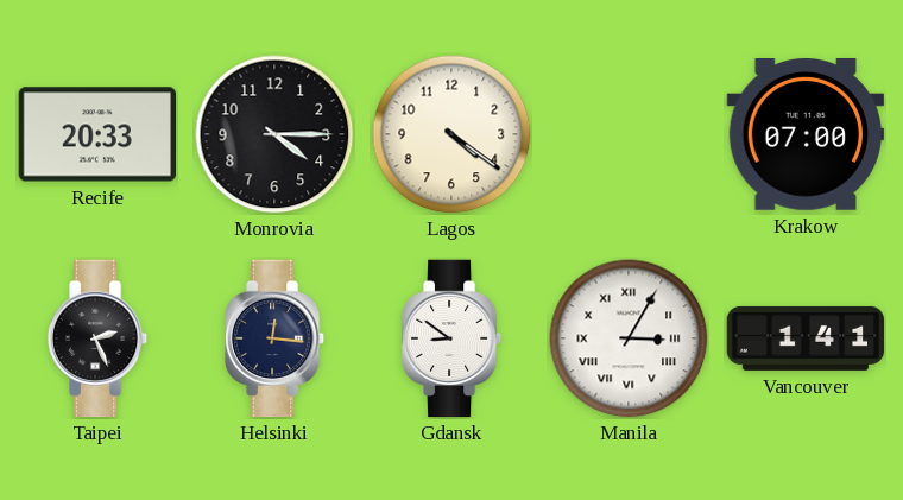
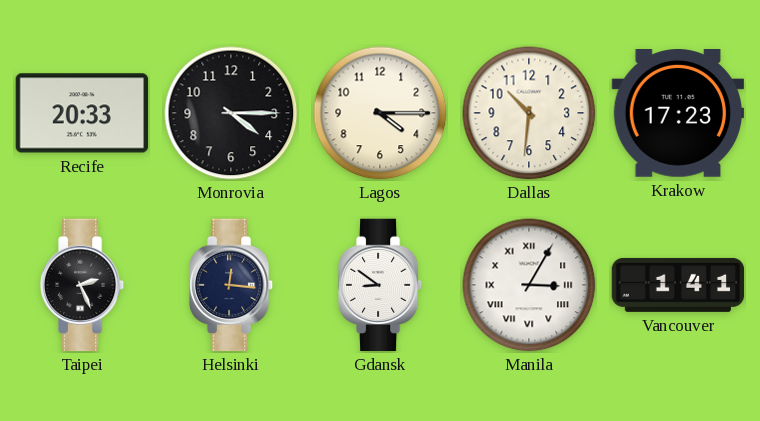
Lagos: 4:21 -> 4:15
Dallas: none -> 10:31
Krakow: 07:00 -> 17:23
